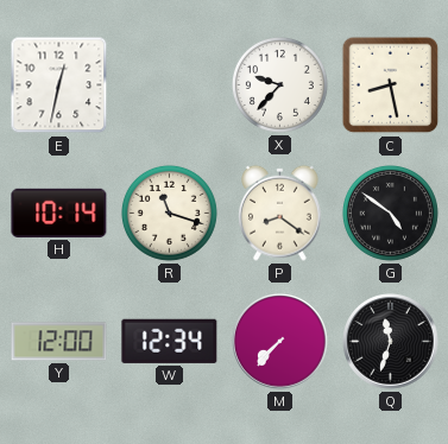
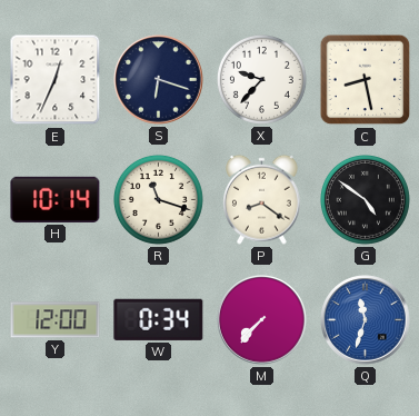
E: 12:32 -> 12:34
S: none -> 6:18
W: 12:34 -> 0:34
Q dial: black -> blue
